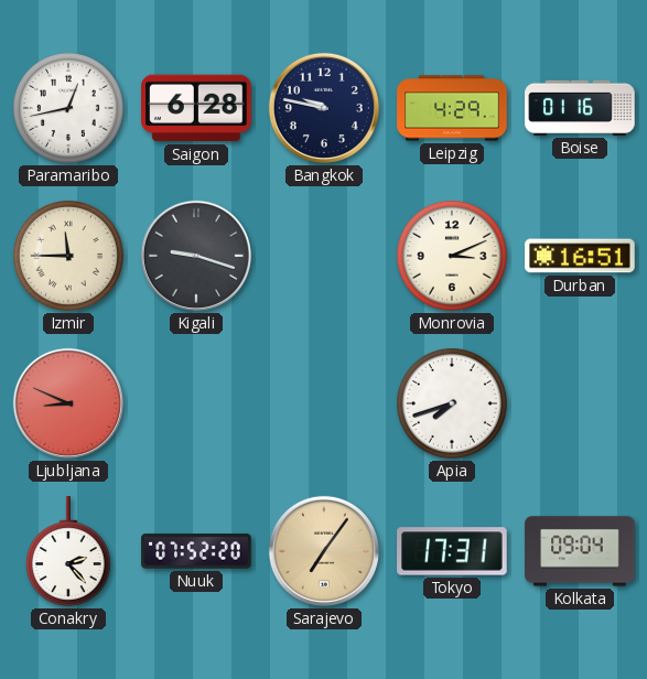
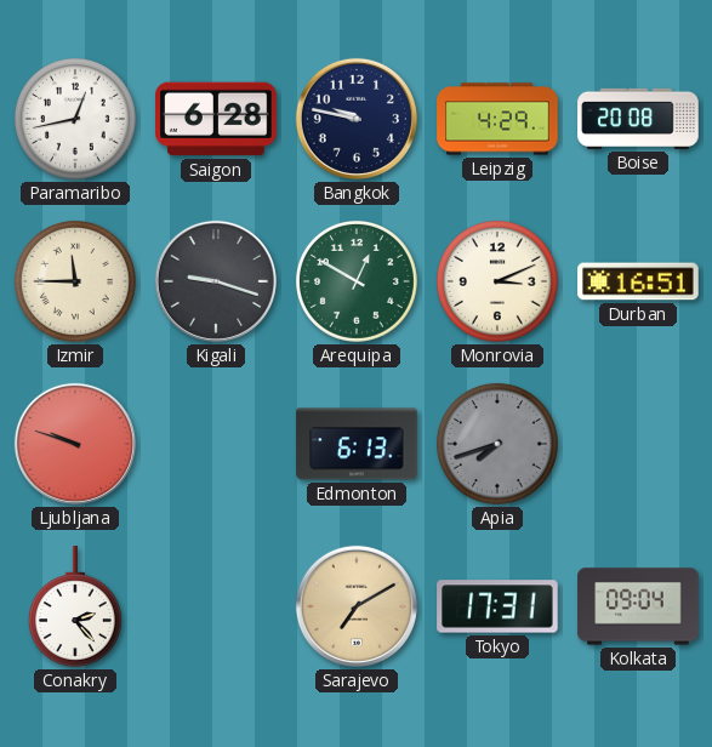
Boise: 01:16 -> 20:08
Arequipa: none -> 12:50
Ljubljana: 8:49 -> 9:48
Edmonton: none -> 6:13
Apia dial: white -> grey
Nuuk: 07:52 -> none
Sarajevo: 7:06 -> 7:10
